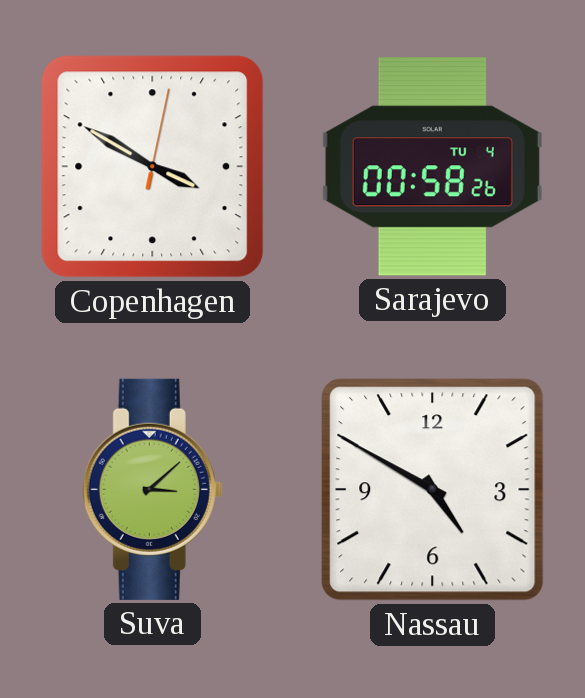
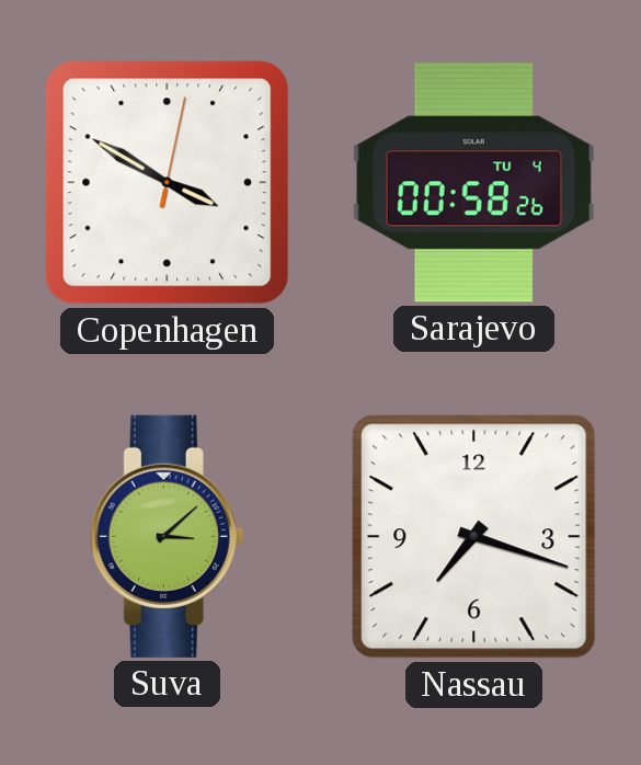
Nassau: 4:50 -> 7:18
